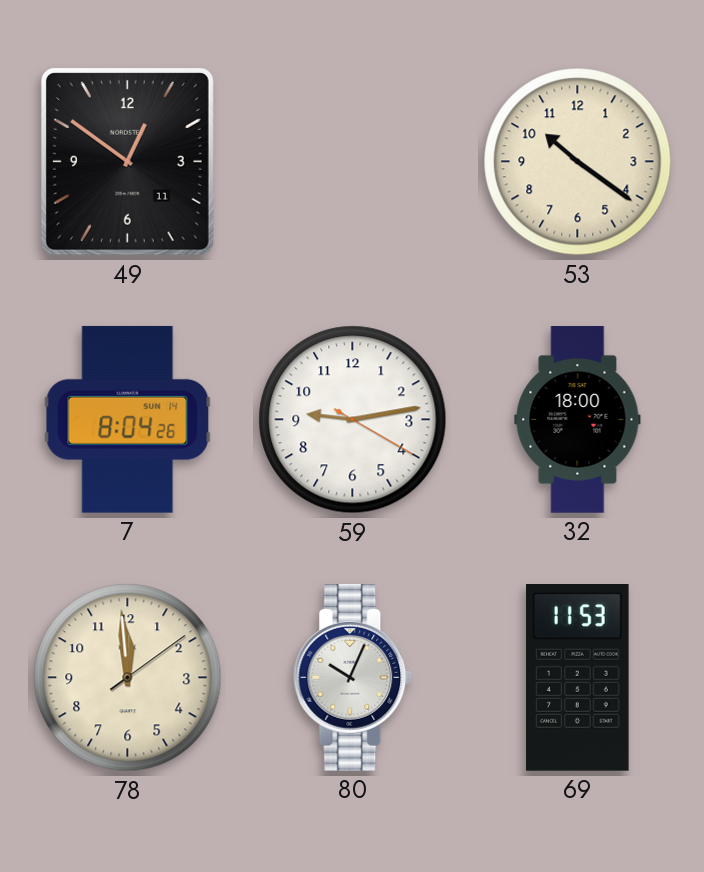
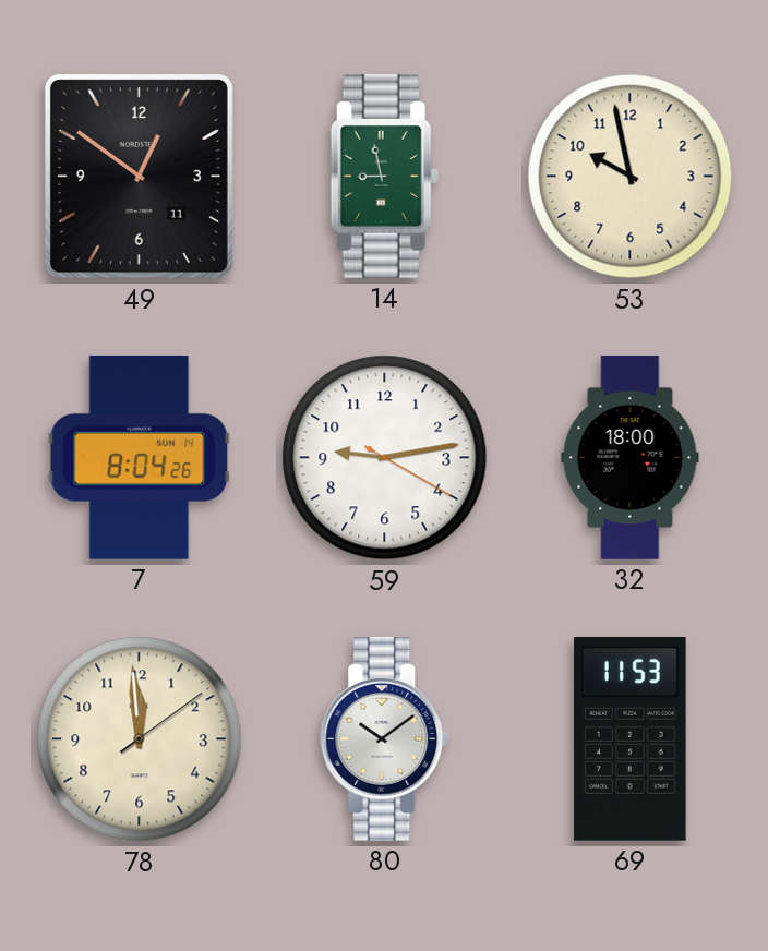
14: none -> 8:58
53: 10:21 -> 9:58
80: 10:04 -> 10:09
